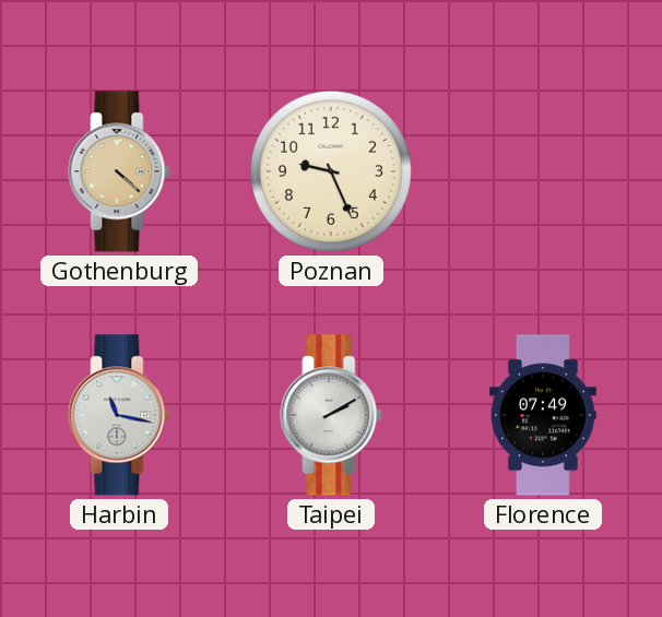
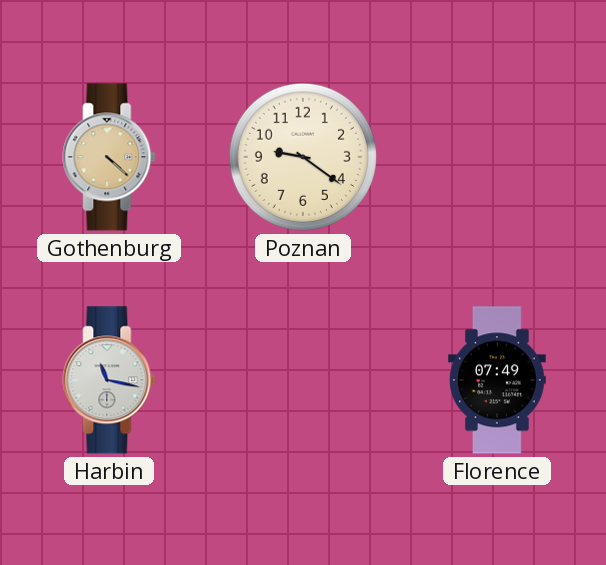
Poznan: 9:26 -> 9:21
Taipei: 2:10 -> none
